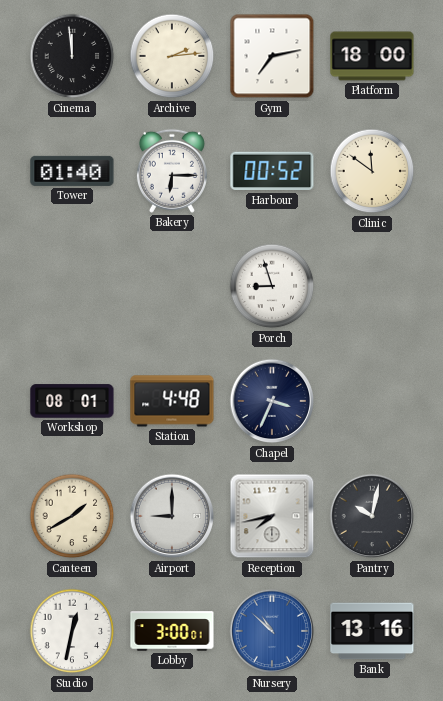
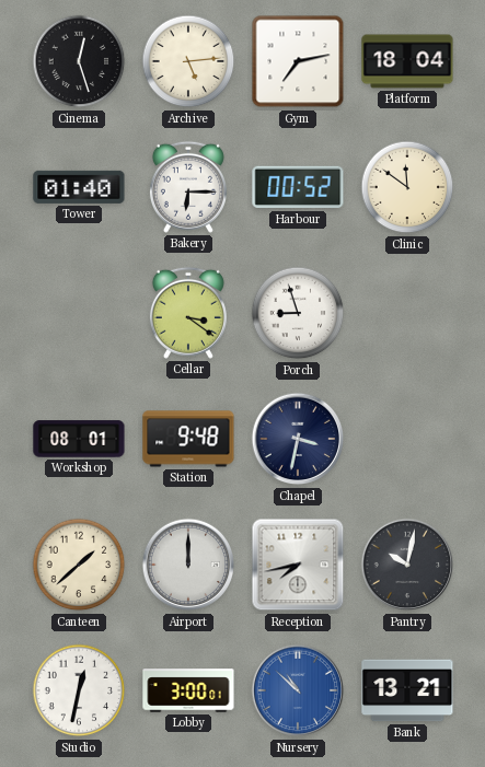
Cinema: 11:59 -> 12:27
Archive: 2:14 -> 5:14
Platform: 18:00 -> 18:04
Cellar: none -> 3:21
Station: 4:48 -> 9:48
Chapel: 3:34 -> 3:32
Canteen: 1:40 -> 1:38
Airport: 9:00 -> 12:00
Bank: 13:16 -> 13:21
